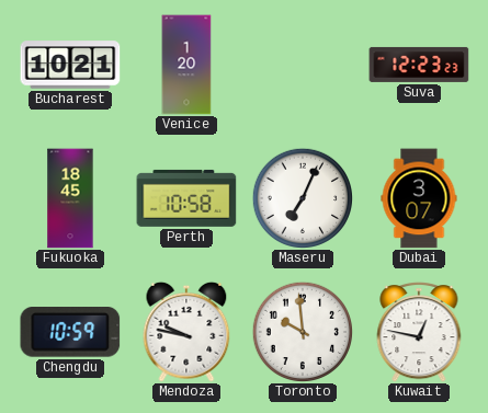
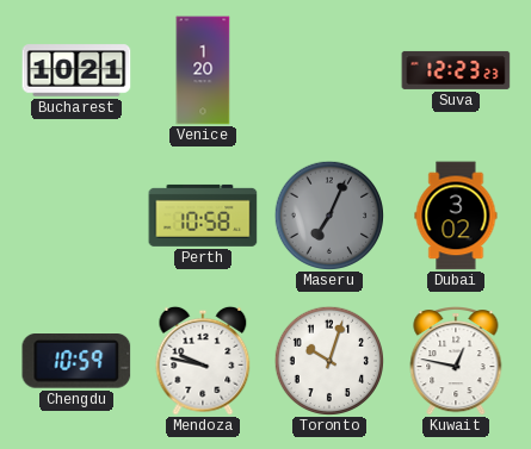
Fukuoka: 18:45 -> none
Maseru dial: white -> grey
Dubai: 3:07 -> 3:02
Toronto: 9:59 -> 10:03
